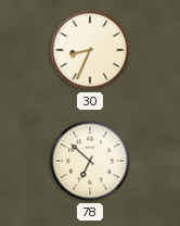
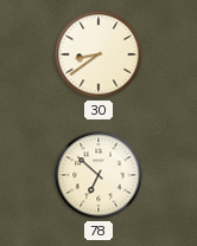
30: 8:34 -> 8:39
